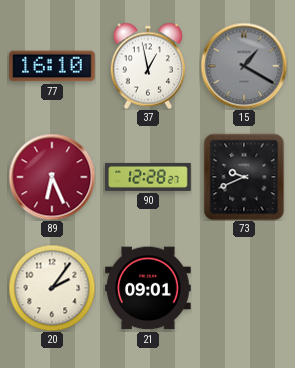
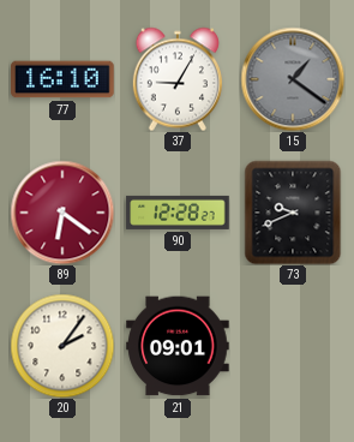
37: 12:58 -> 9:05
15: 1:20 -> 1:21
89: 6:26 -> 6:21
